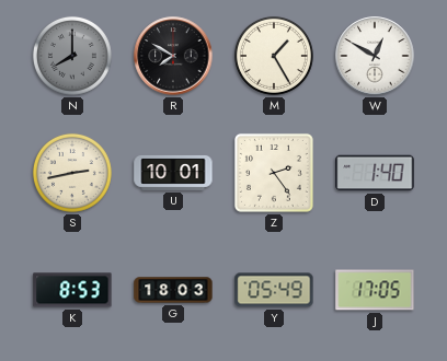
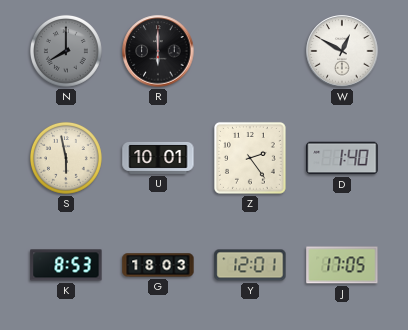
R: 7:50 -> 6:00
M: 1:25 -> none
S: 2:43 -> 5:58
Y: 05:49 -> 12:01
